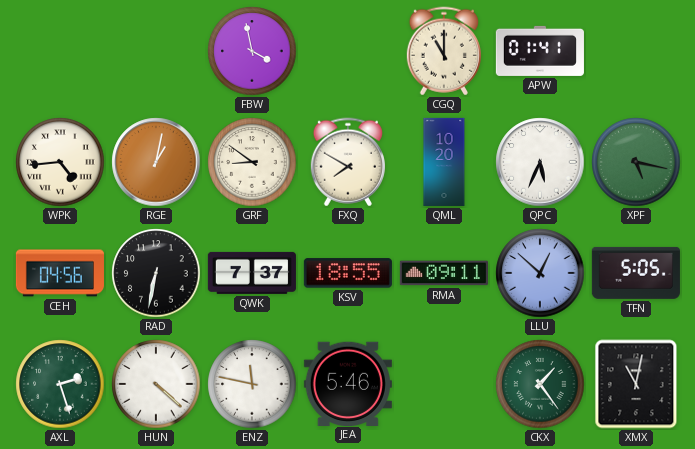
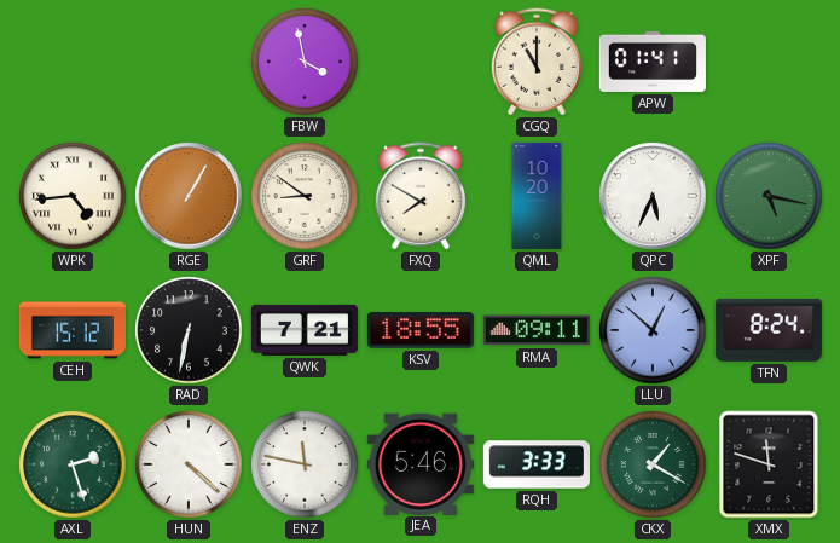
RGE: 1:02 -> 1:05
CEH: 04:56 -> 15:12
QWK: 7:37 -> 7:21
TFN: 5:05 -> 8:24
RQH: none -> 3:33
CKX: 1:24 -> 1:20
XMX: 11:02 -> 11:48
